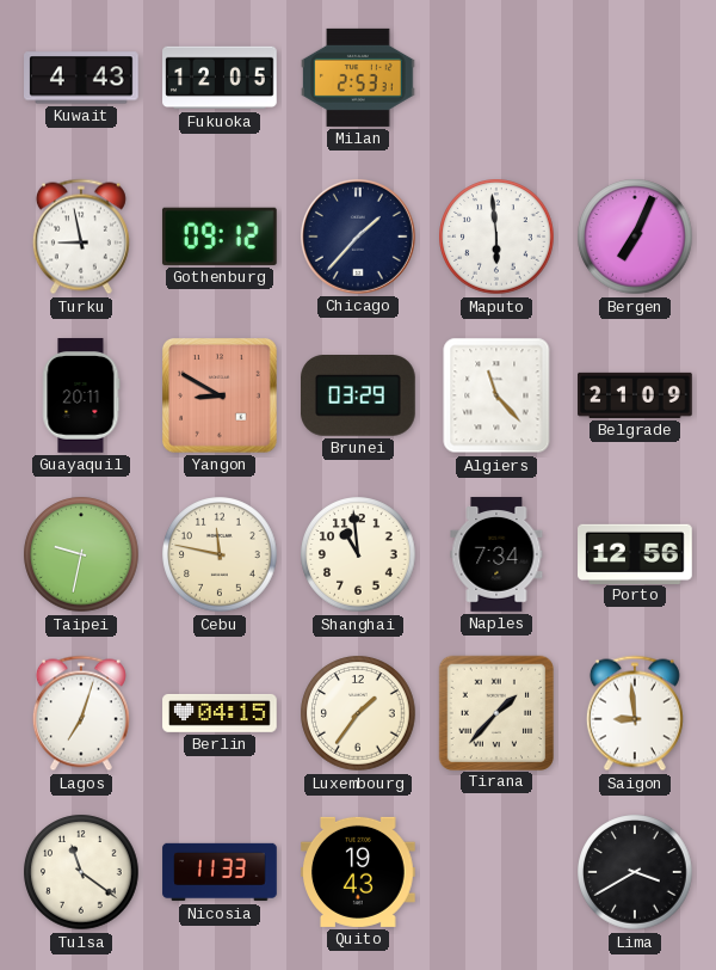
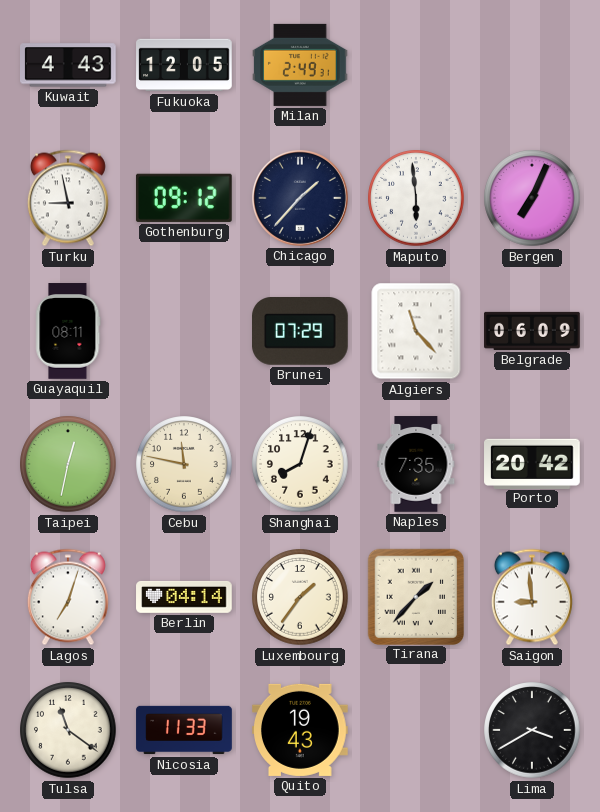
Milan: 2:53 -> 2:49
Guayaquil: 20:11 -> 08:11
Yangon: 8:50 -> none
Brunei: 03:29 -> 07:29
Belgrade: 21:09 -> 06:09
Taipei: 9:32 -> 12:32
Shanghai: 10:59 -> 8:03
Naples: 7:34 -> 7:35
Porto: 12:56 -> 20:42
Berlin: 04:15 -> 04:14
